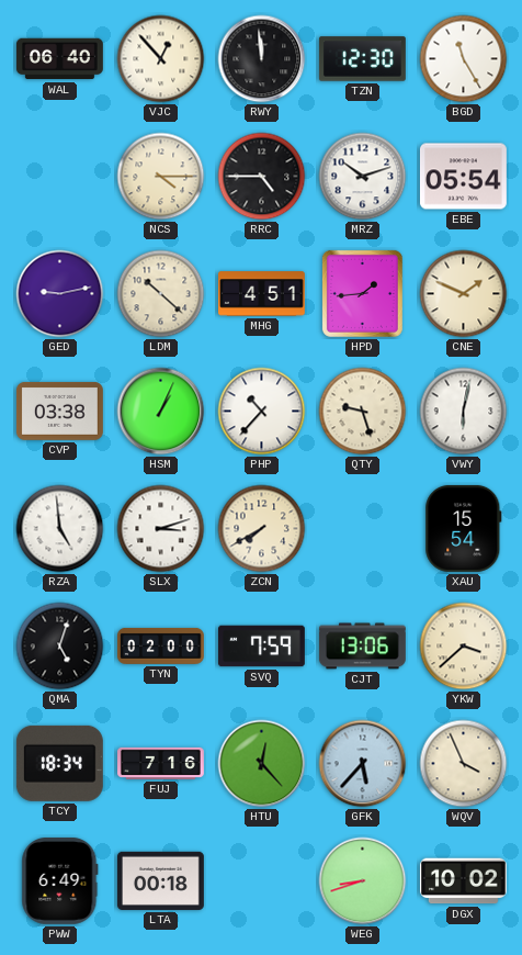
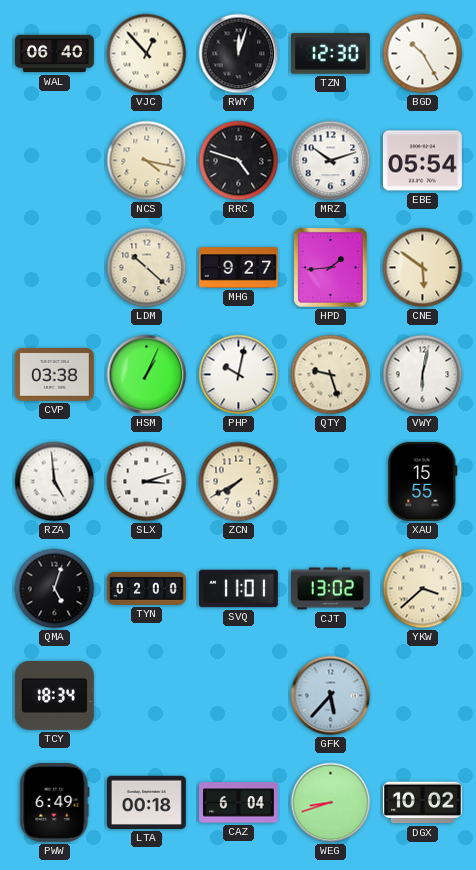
RWY: 11:59 -> 12:03
BGD: 11:25 -> 10:25
NCS: 4:15 -> 4:17
RRC: 4:45 -> 4:48
GED: 9:13 -> none
MHG: 4:51 -> 9:27
CNE: 1:49 -> 5:51
PHP: 10:37 -> 10:02
XAU: 15:54 -> 15:55
SVQ: 7:59 -> 11:01
CJT: 13:06 -> 13:02
FUJ: 7:16 -> none
HTU: 12:23 -> none
WQV: 3:56 -> none
CAZ: none -> 6:04
